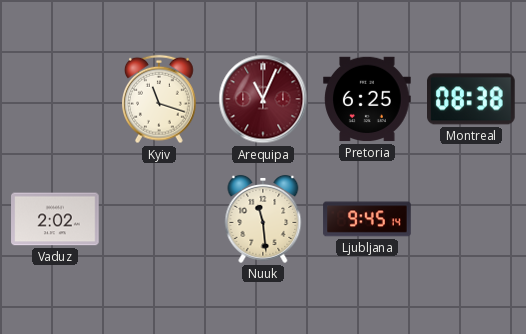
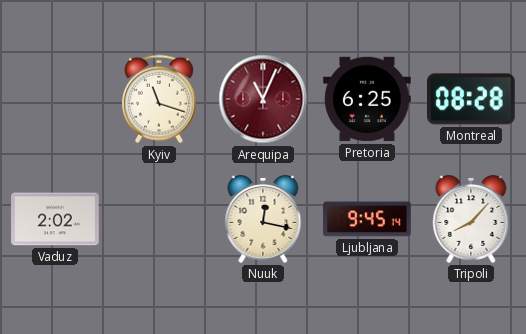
Montreal: 08:38 -> 08:28
Nuuk: 11:29 -> 12:17
Tripoli: none -> 8:07
